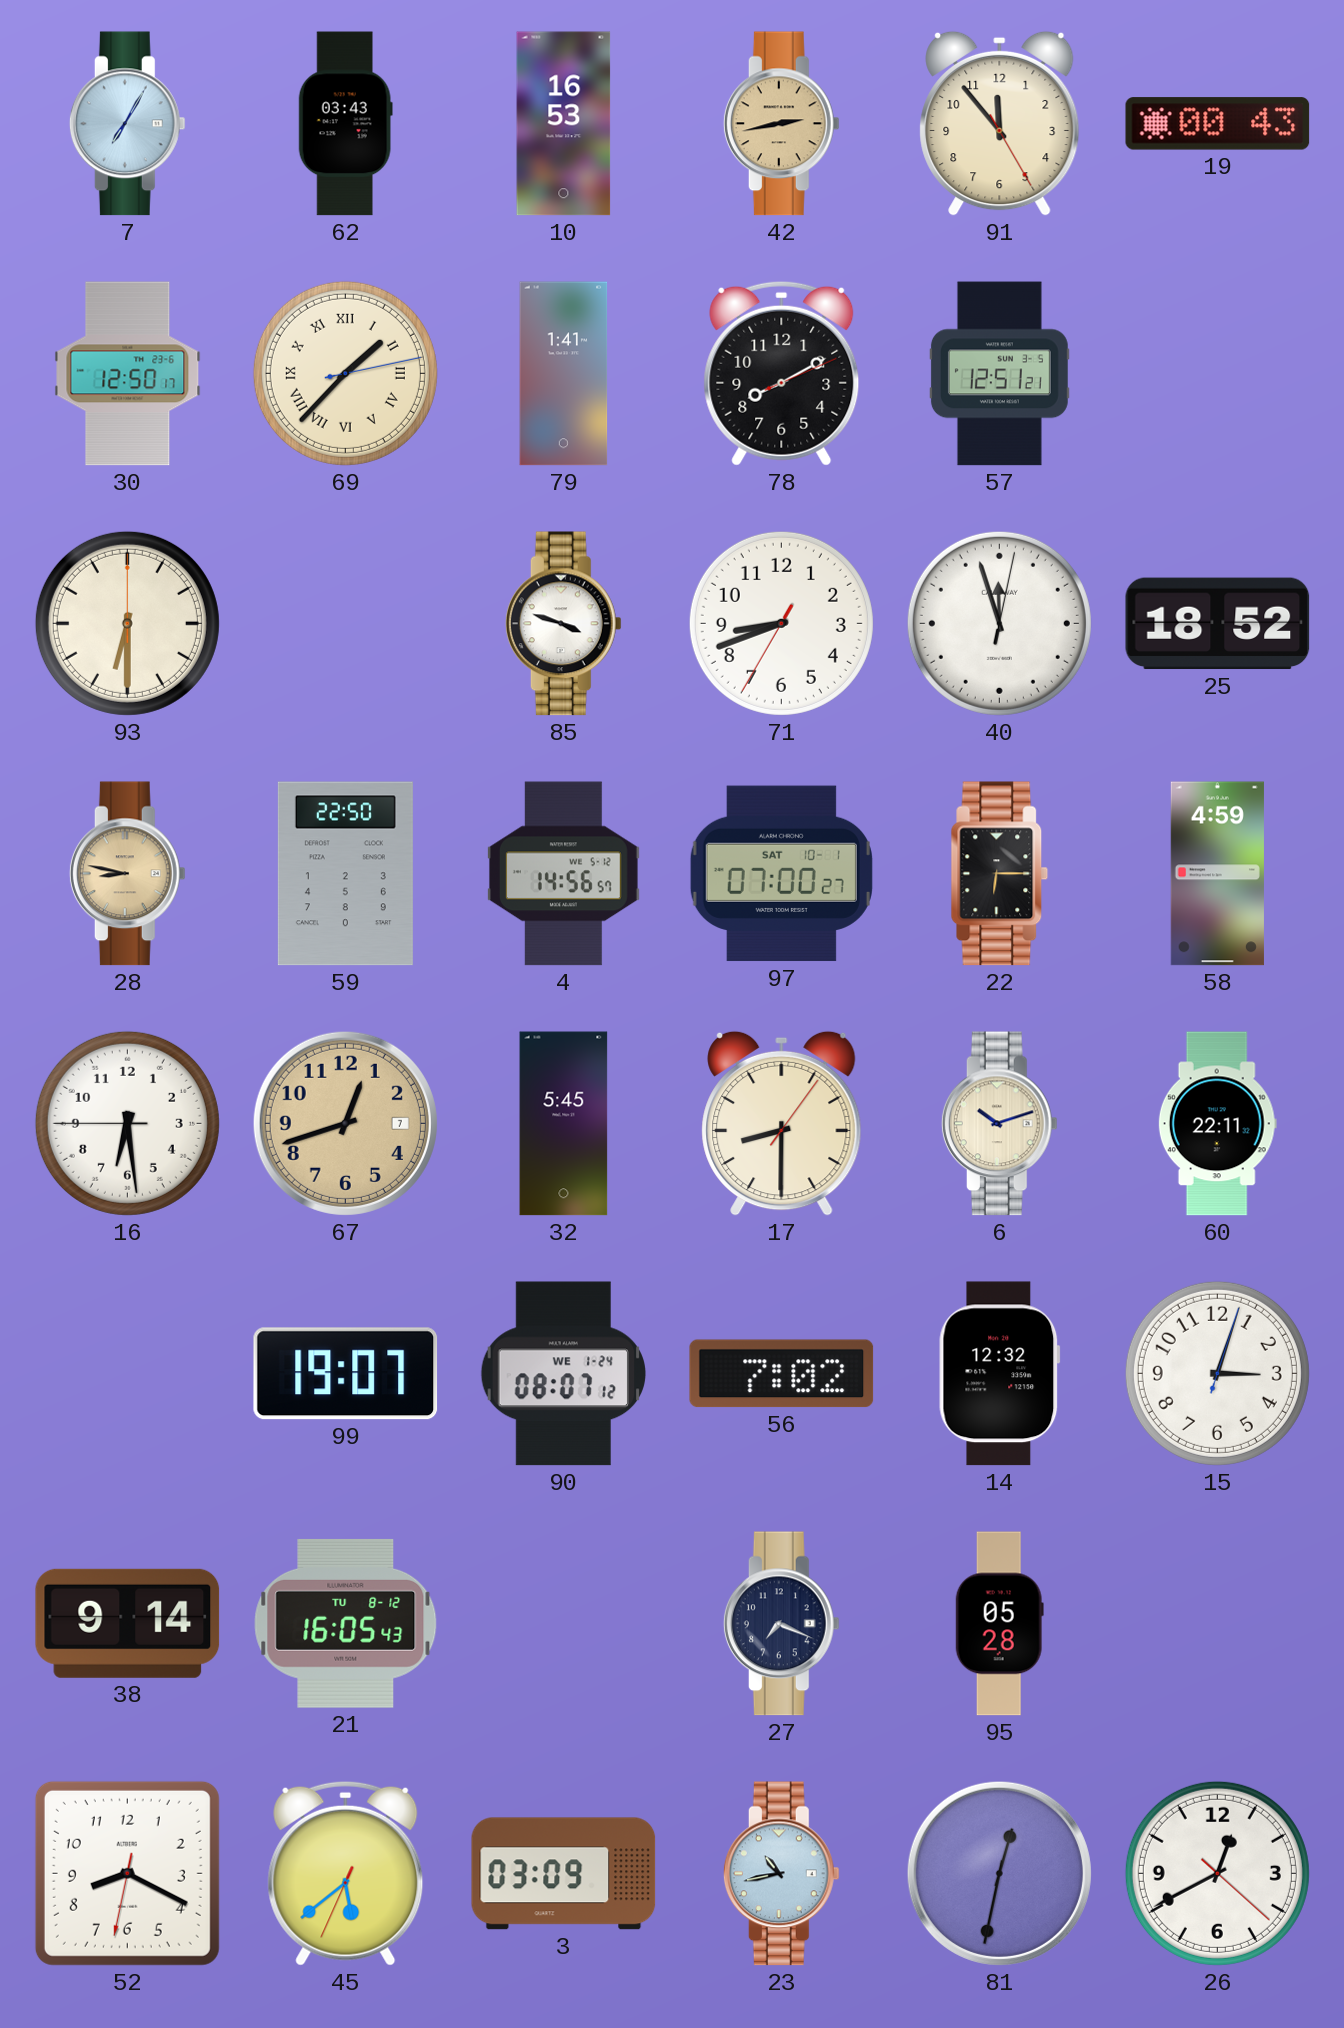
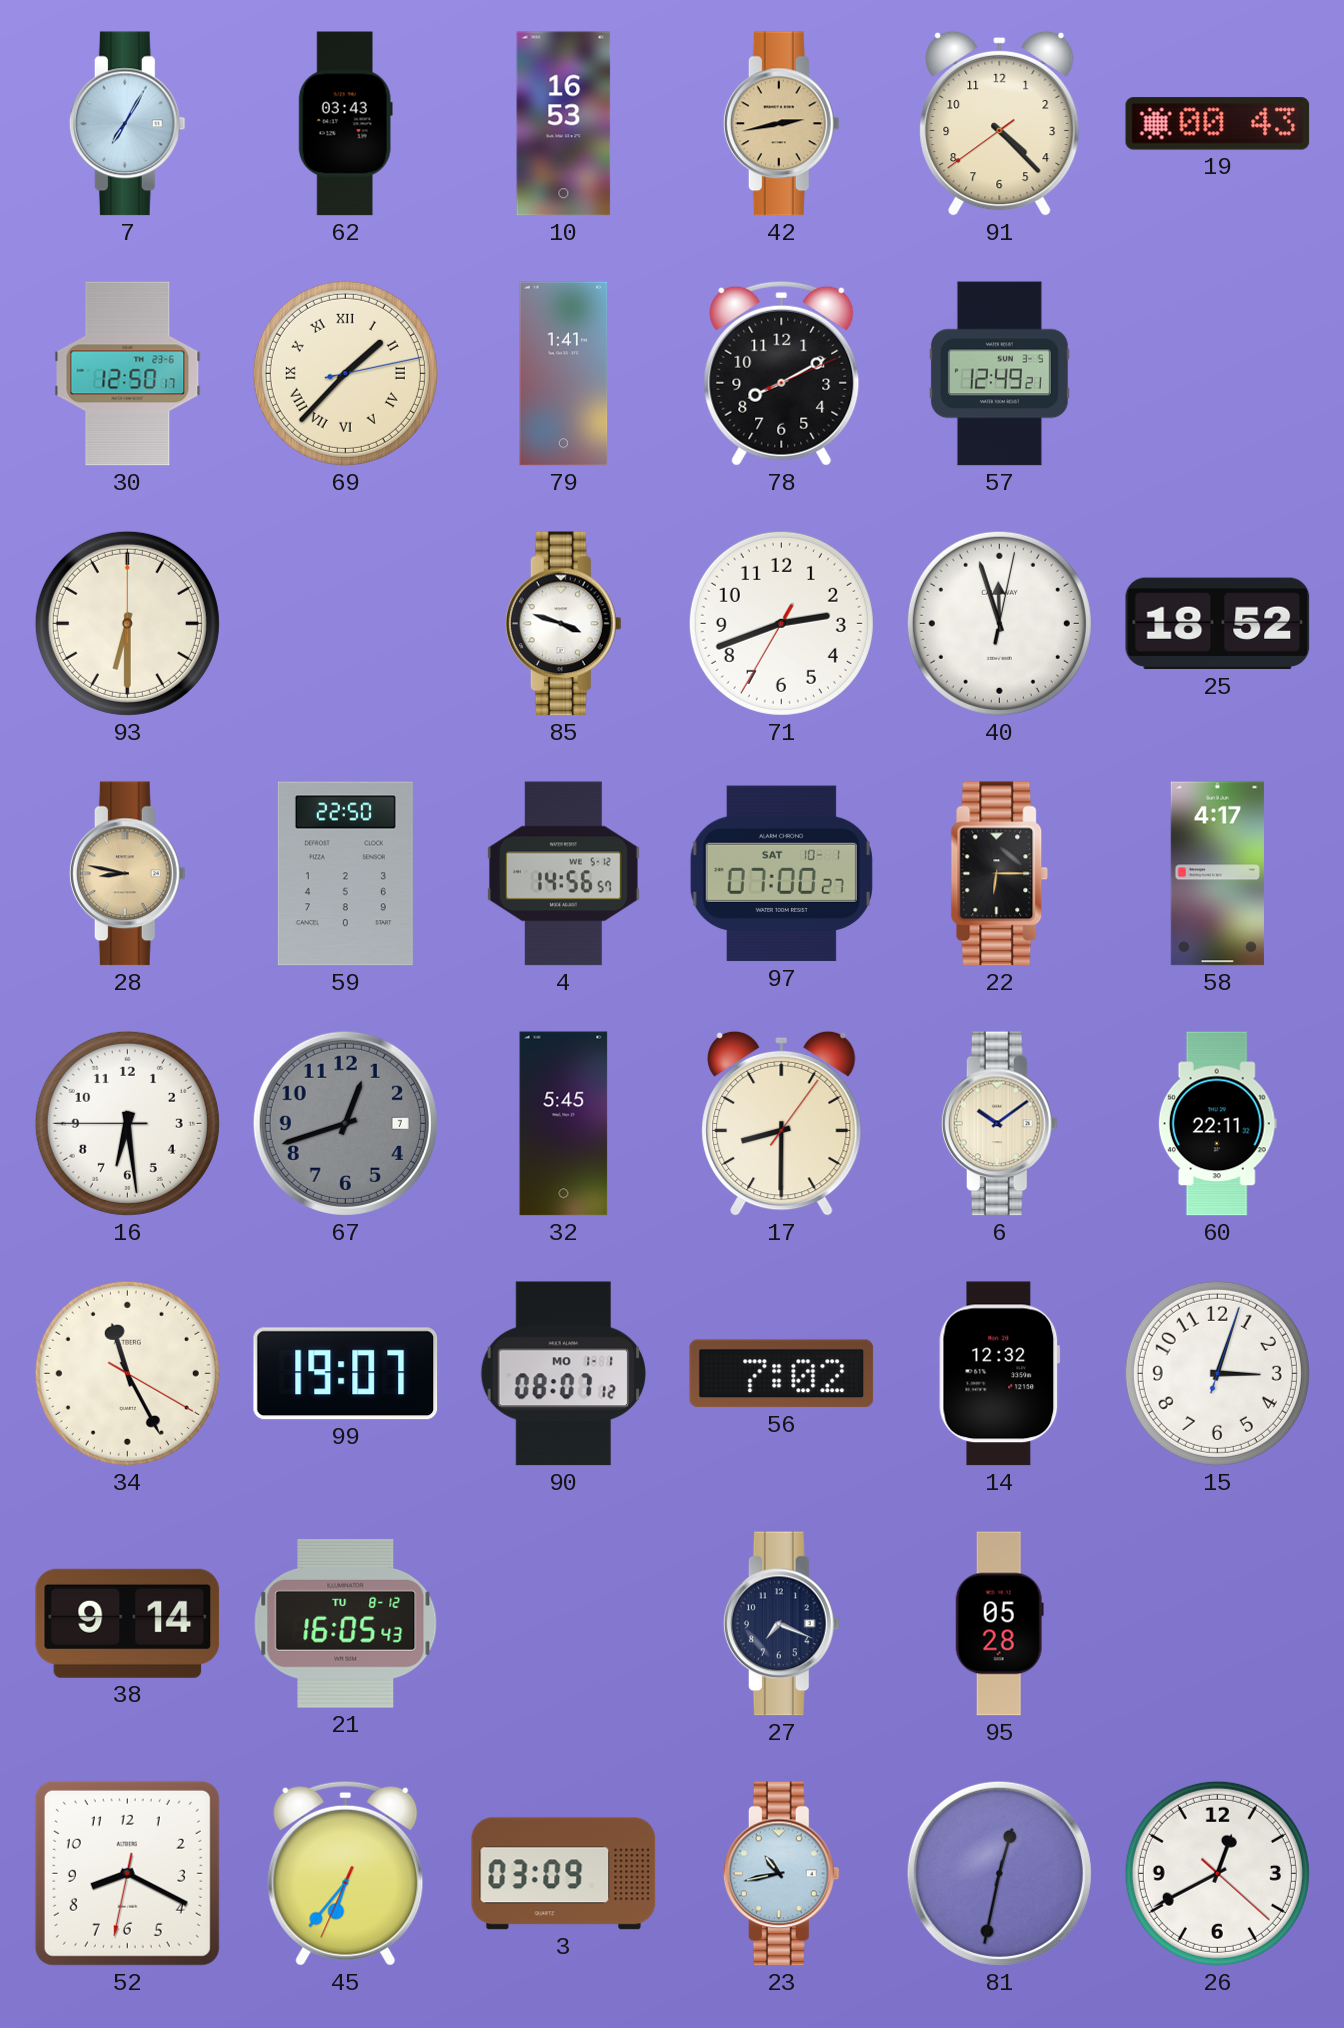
91: 11:53 -> 4:22
57: 12:51 -> 12:49
71: 8:41 -> 2:41
58: 4:59 -> 4:17
67 dial: champagne -> grey
6: 10:12 -> 10:09
34: none -> 11:25
90 date: WE 1-24 -> MO 1-1
45: 5:38 -> 6:36
